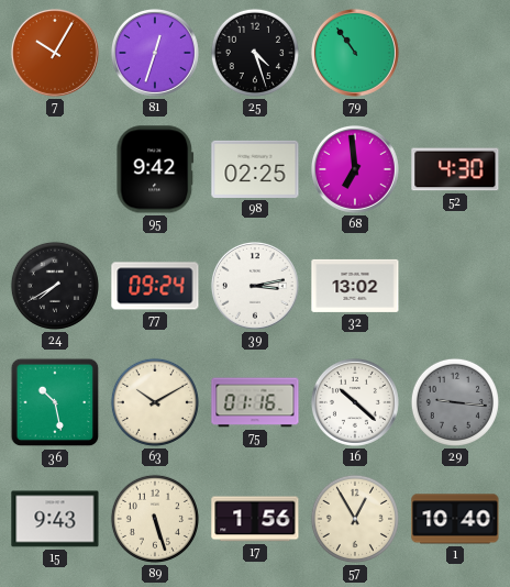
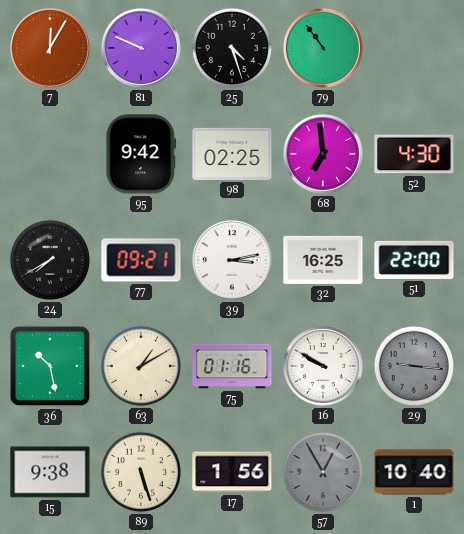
7: 10:05 -> 12:05
81: 12:33 -> 9:49
77: 09:24 -> 09:21
32: 13:02 -> 16:25
51: none -> 22:00
63: 10:10 -> 1:10
16: 10:22 -> 9:50
15: 9:43 -> 9:38
57 dial: cream -> grey
